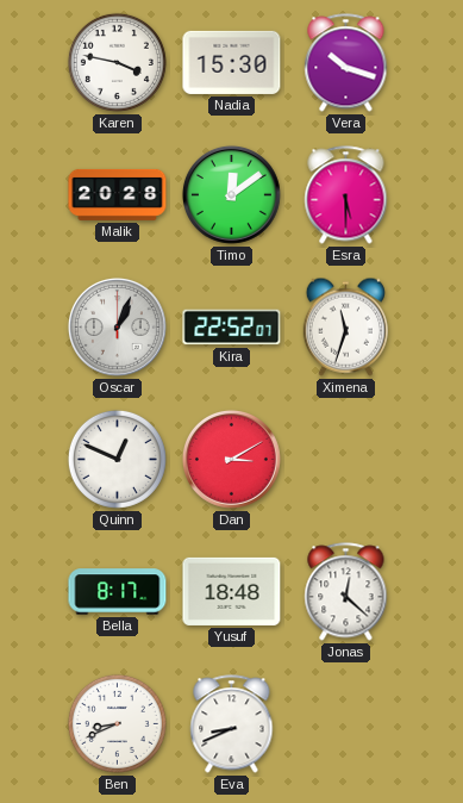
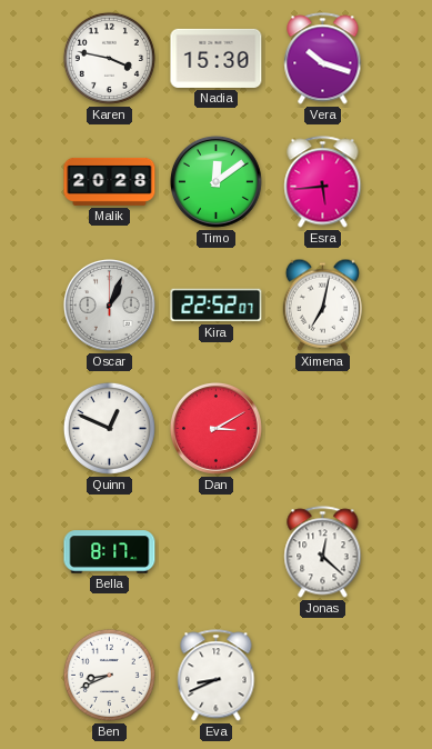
Esra: 5:30 -> 5:44
Ximena: 11:33 -> 7:02
Yusuf: 18:48 -> none
